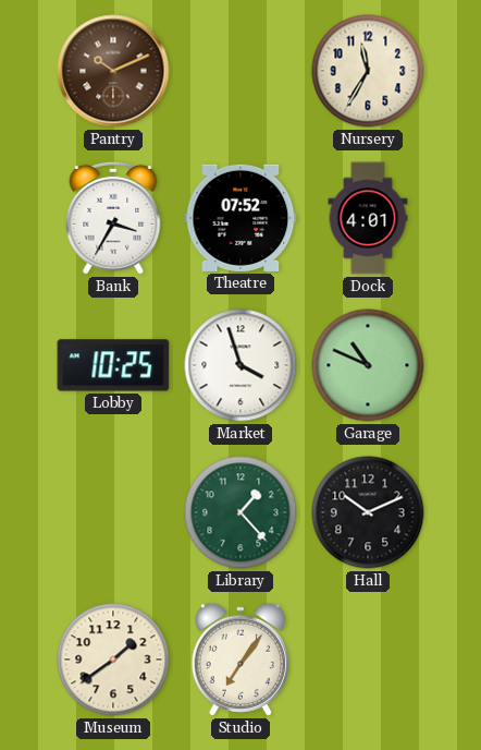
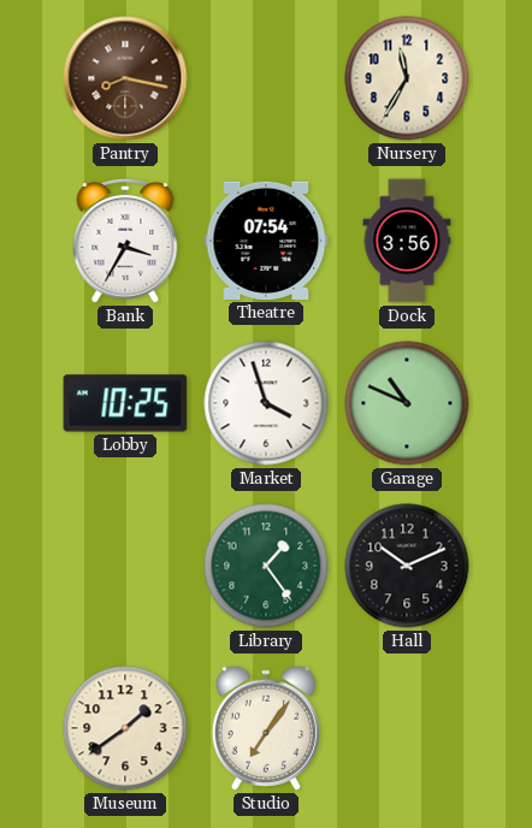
Pantry: 10:11 -> 8:17
Theatre: 07:52 -> 07:54
Dock: 4:01 -> 3:56
Library: 1:23 -> 1:24
